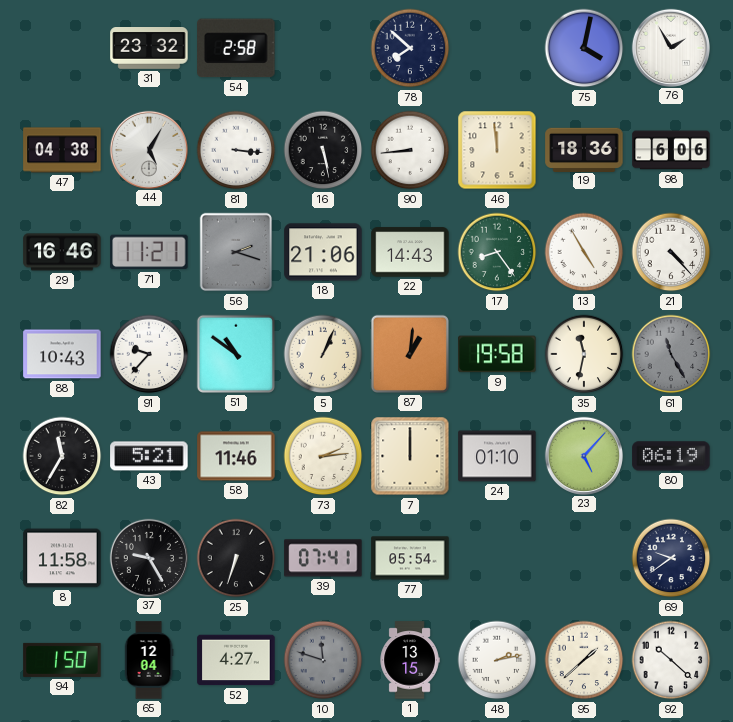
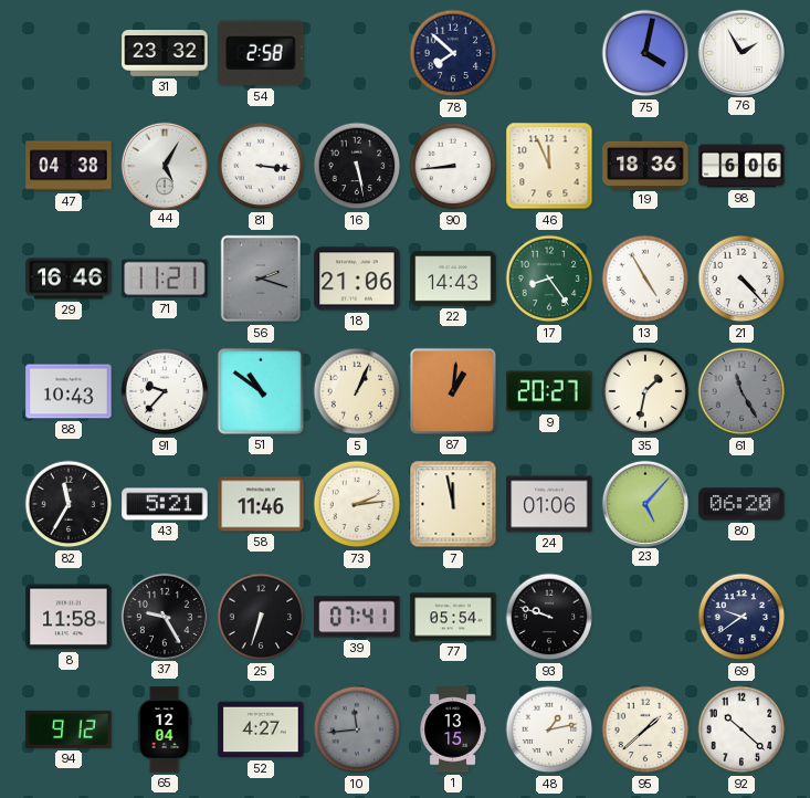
46: 11:59 -> 11:56
9: 19:58 -> 20:27
35: 11:32 -> 1:32
7: 12:00 -> 11:58
24: 01:10 -> 01:06
80: 06:19 -> 06:20
93: none -> 9:48
94: 1:50 -> 9:12
10: 11:48 -> 11:44
48: 2:13 -> 1:13
